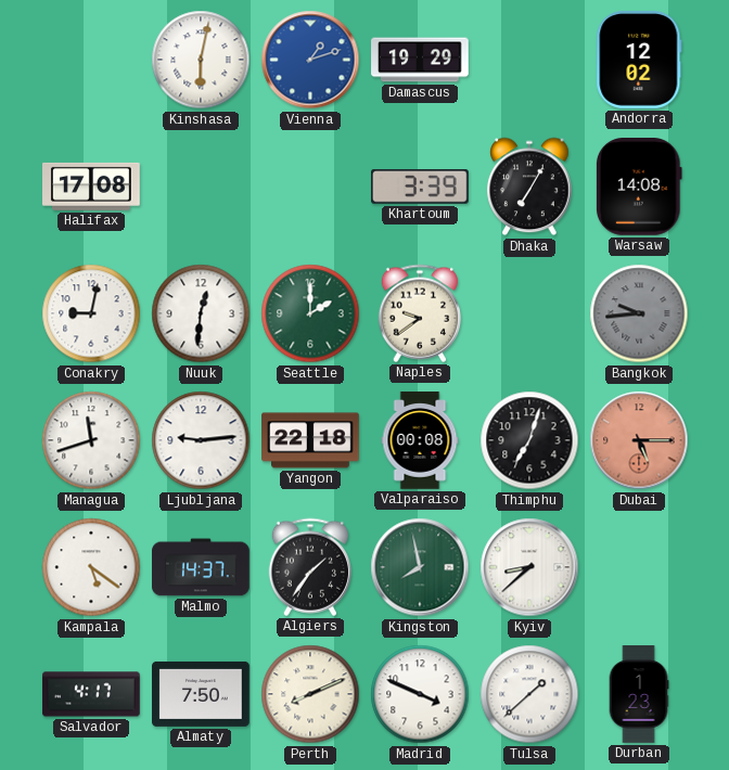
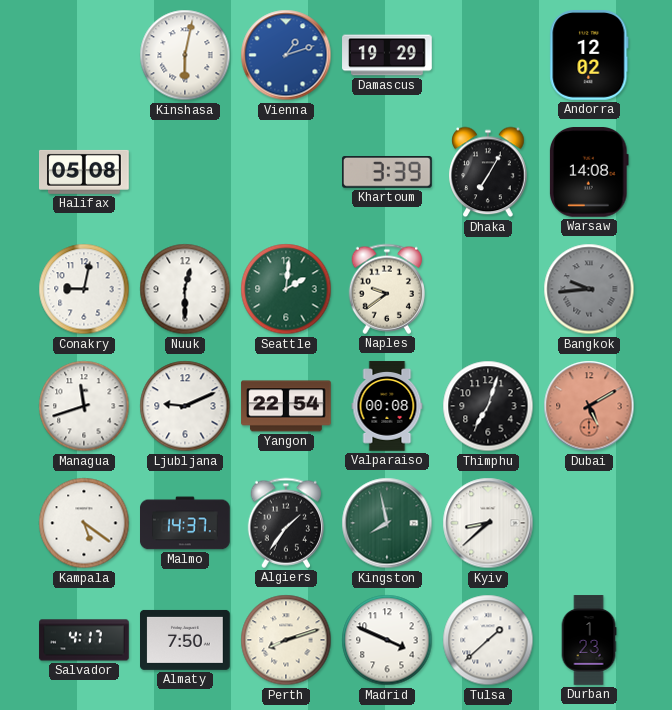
Halifax: 17:08 -> 05:08
Nuuk: 12:31 -> 12:30
Seattle: 2:00 -> 2:01
Ljubljana: 9:14 -> 9:11
Yangon: 22:18 -> 22:54
Dubai: 5:15 -> 5:10
Perth: 8:11 -> 8:12
